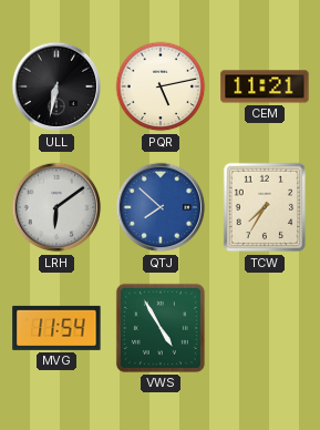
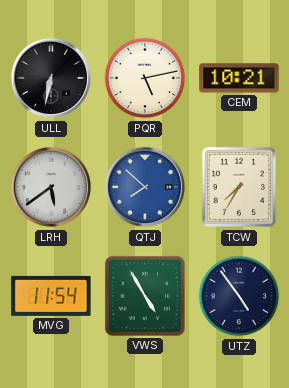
CEM: 11:21 -> 10:21
LRH: 6:09 -> 5:39
UTZ: none -> 4:54
